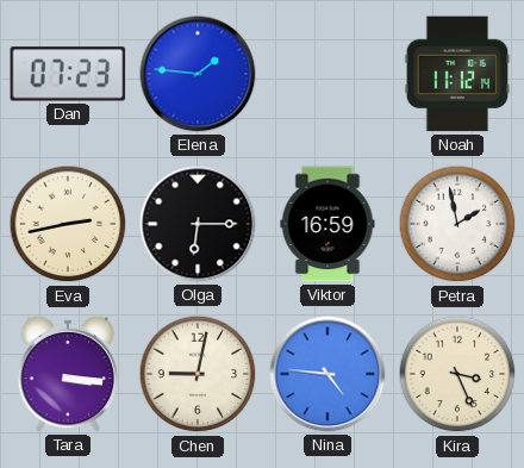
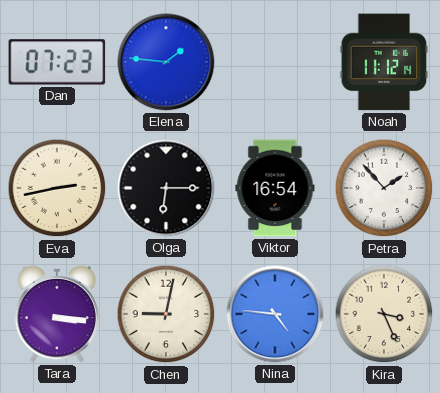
Viktor: 16:59 -> 16:54
Petra: 1:58 -> 1:53
